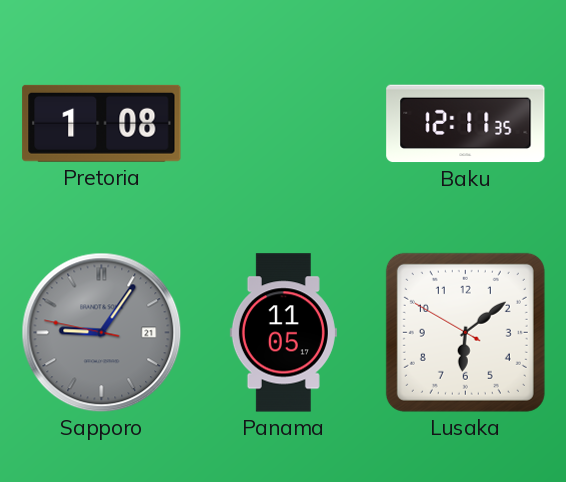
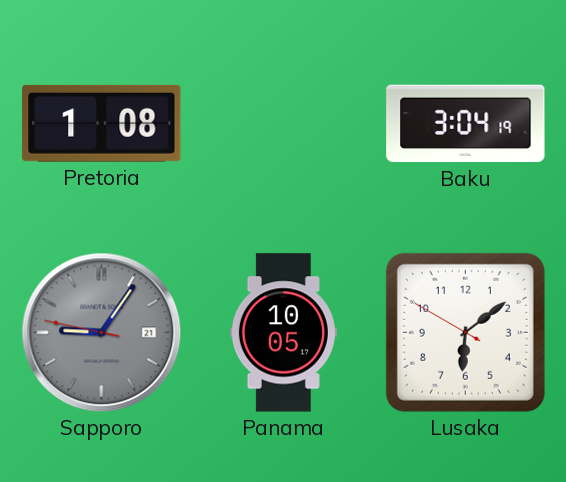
Baku: 12:11 -> 3:04
Panama: 11:05 -> 10:05
